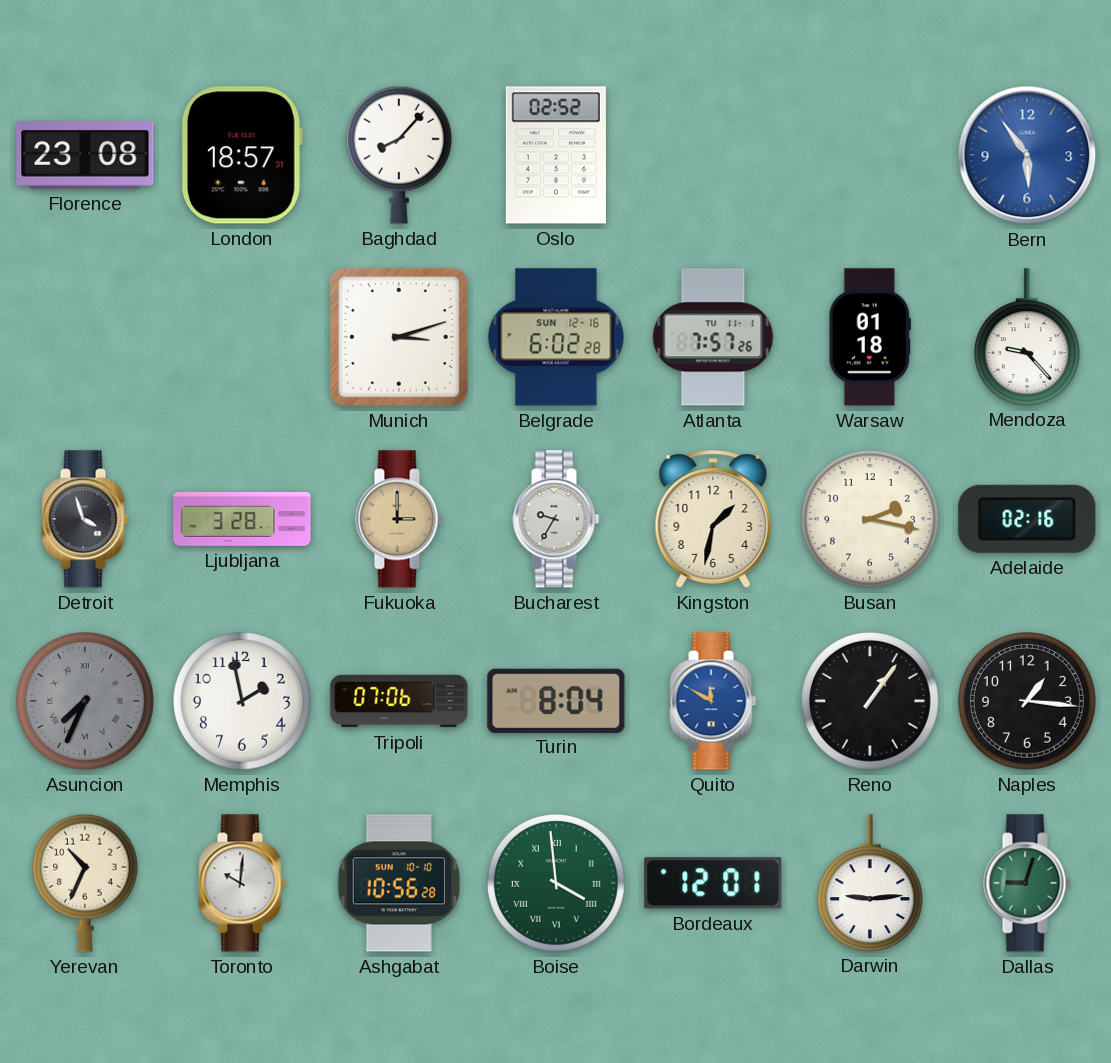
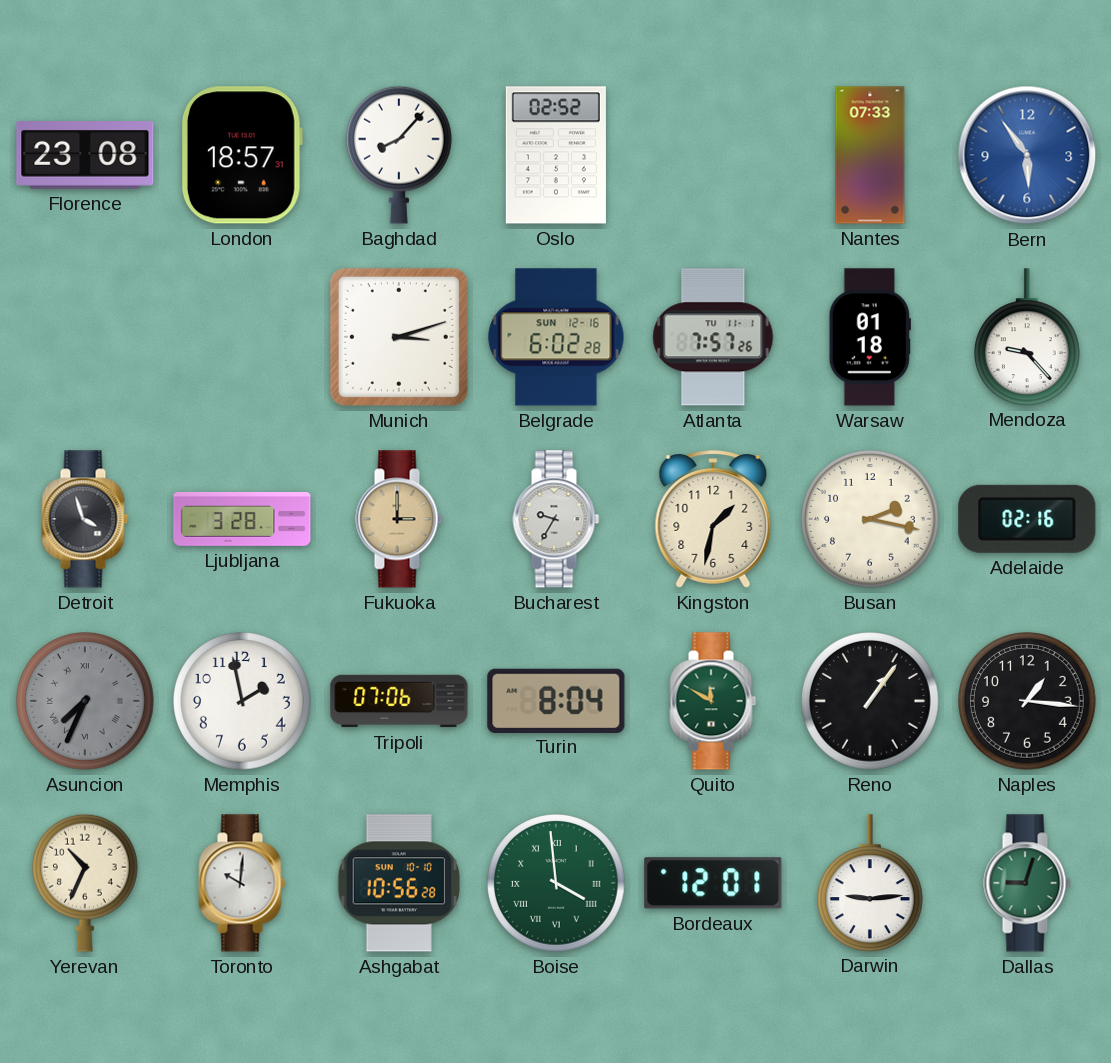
Nantes: none -> 07:33
Quito dial: blue -> green
